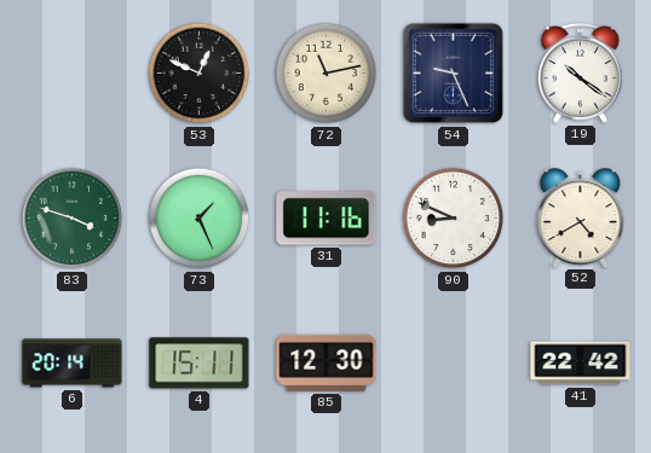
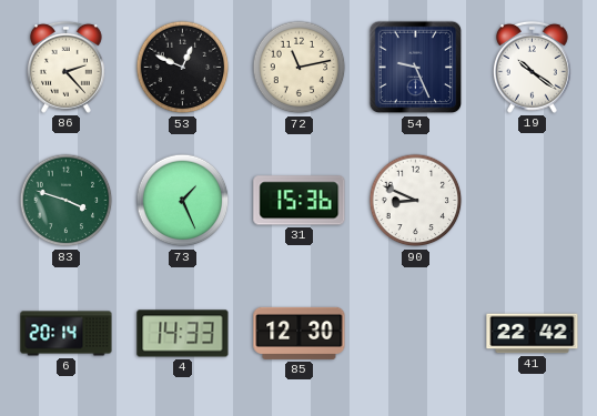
86: none -> 2:23
31: 11:16 -> 15:36
52: 4:40 -> none
4: 15:11 -> 14:33
